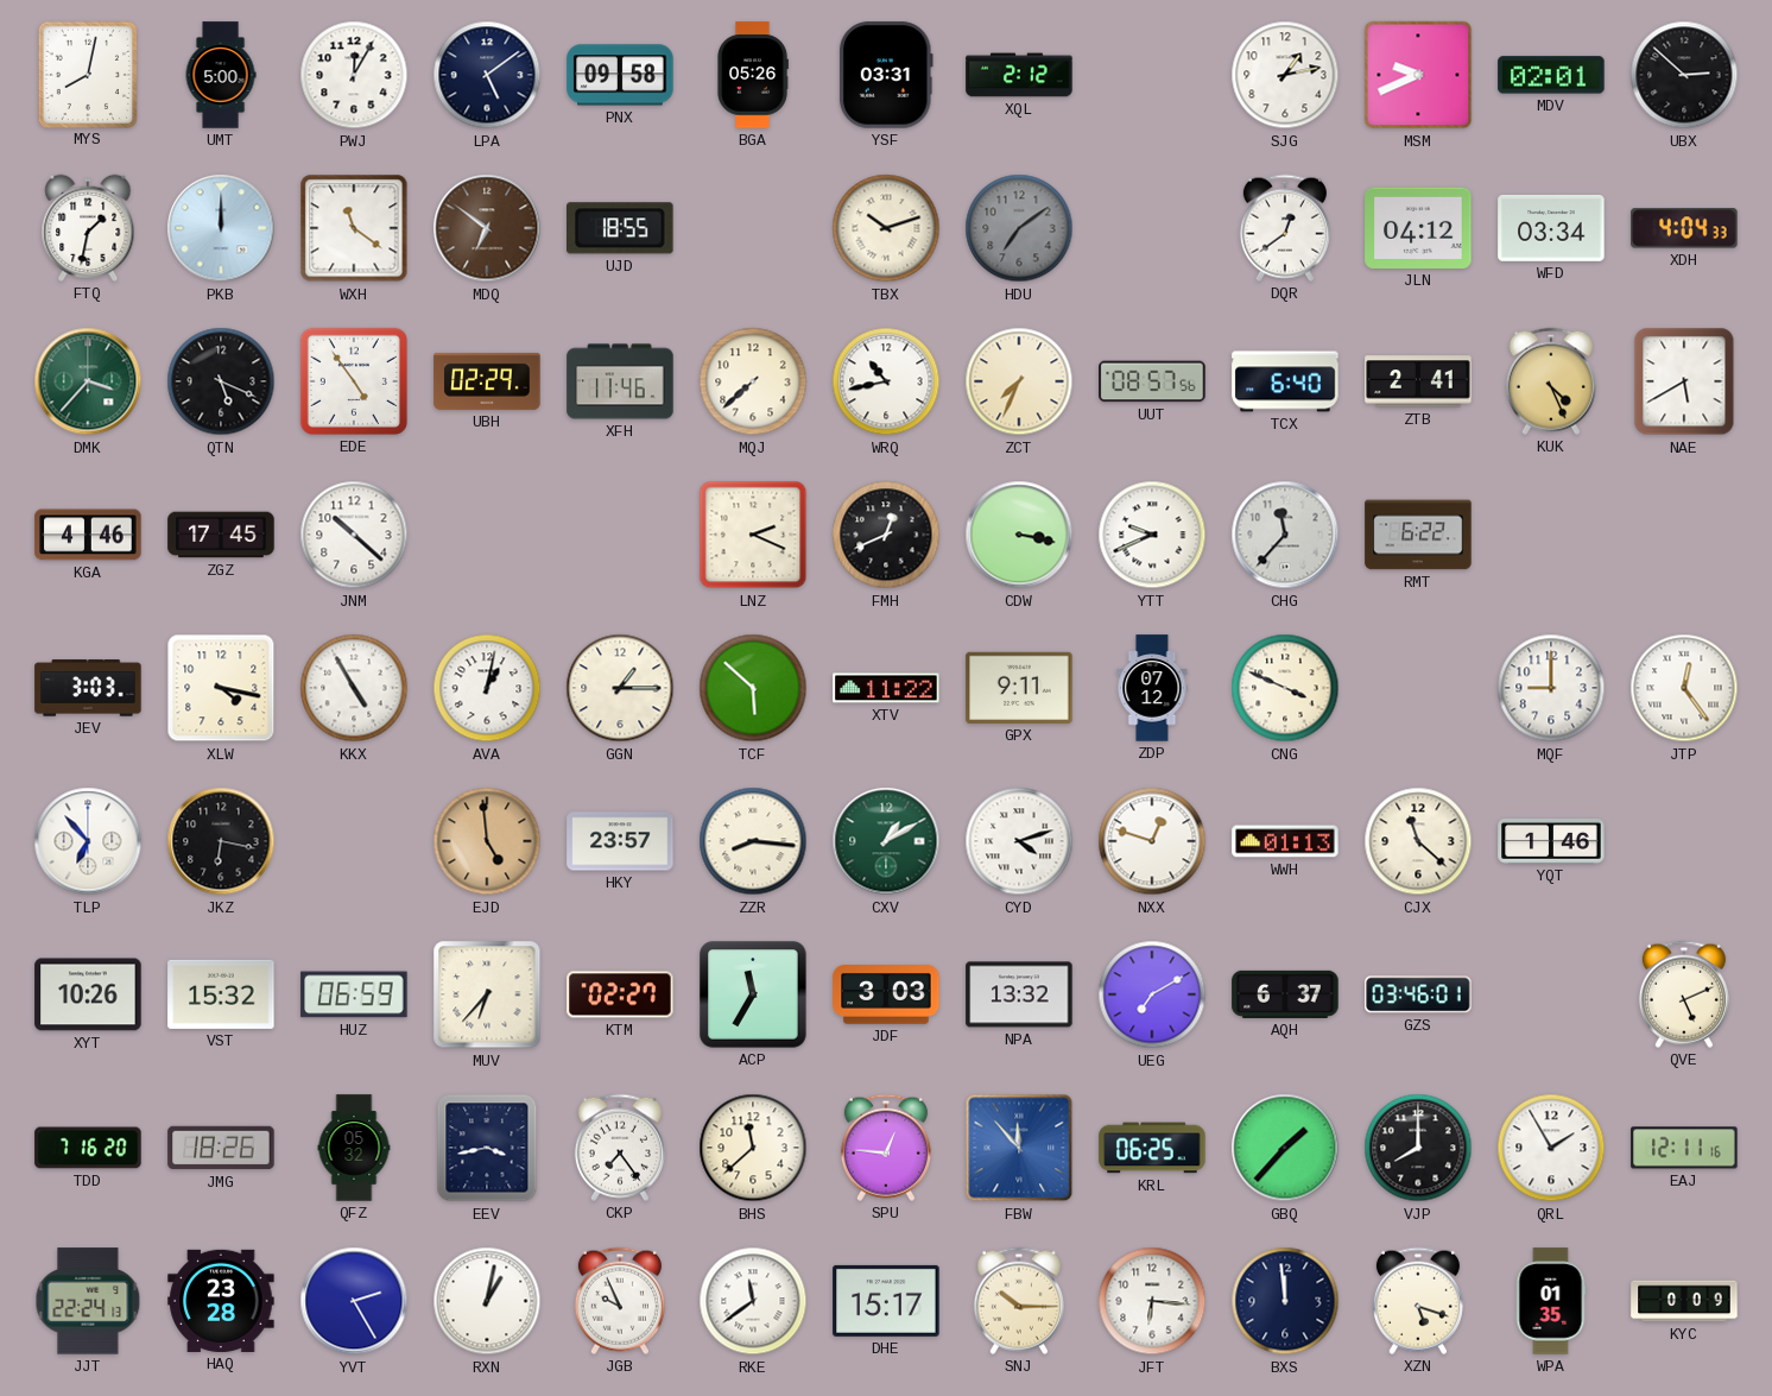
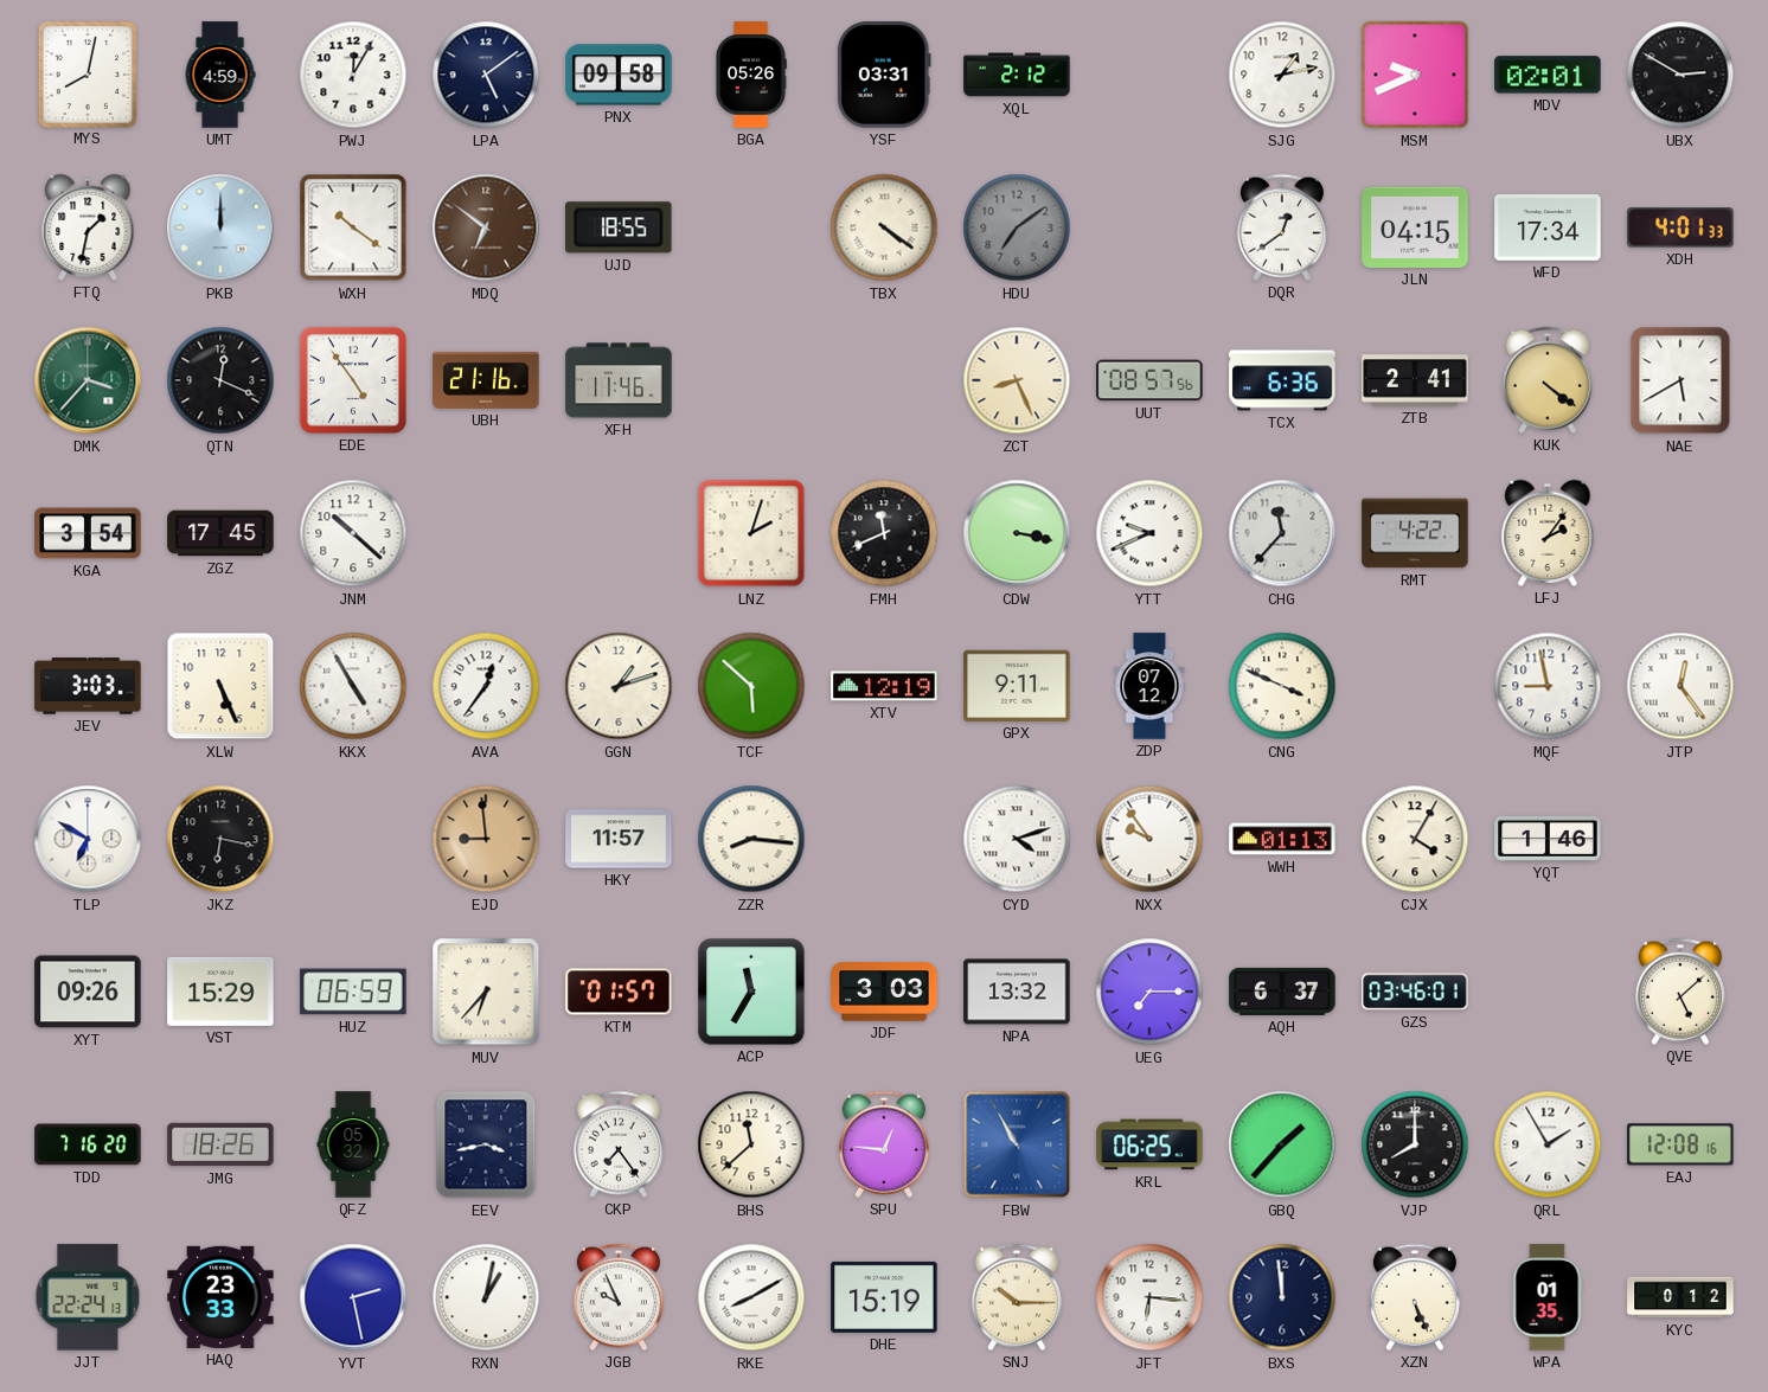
UMT: 5:00 -> 4:59
UBX: 2:52 -> 2:50
WXH: 11:21 -> 10:21
TBX: 10:12 -> 4:21
JLN: 04:12 -> 04:15
WFD: 03:34 -> 17:34
XDH: 4:04 -> 4:01
QTN: 5:19 -> 12:19
UBH: 02:29 -> 21:16
MQJ: 7:38 -> none
WRQ: 10:43 -> none
ZCT: 7:34 -> 8:26
TCX: 6:40 -> 6:36
KUK: 4:26 -> 4:21
KGA: 4:46 -> 3:54
LNZ: 2:19 -> 2:03
FMH: 12:41 -> 11:41
RMT: 6:22 -> 4:22
LFJ: none -> 2:06
XLW: 4:17 -> 5:26
AVA: 1:02 -> 12:36
GGN: 1:15 -> 1:12
XTV: 11:22 -> 12:19
MQF: 9:00 -> 8:58
TLP: 6:53 -> 6:50
EJD: 4:59 -> 8:59
HKY: 23:57 -> 11:57
CXV: 1:10 -> none
NXX: 12:48 -> 9:54
CJX: 11:22 -> 4:05
XYT: 10:26 -> 09:26
VST: 15:32 -> 15:29
KTM: 02:27 -> 01:57
UEG: 7:10 -> 7:15
QVE: 5:11 -> 5:08
FBW: 11:53 -> 10:55
EAJ: 12:11 -> 12:08
HAQ: 23:28 -> 23:33
YVT: 2:25 -> 2:28
RKE: 11:39 -> 8:10
DHE: 15:17 -> 15:19
XZN: 5:18 -> 5:26
KYC: 0:09 -> 0:12
